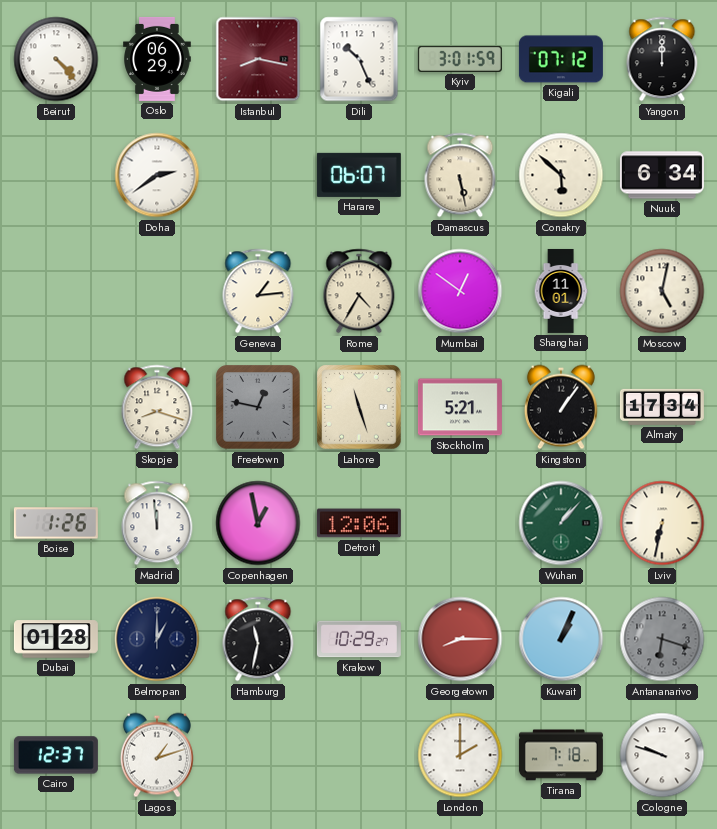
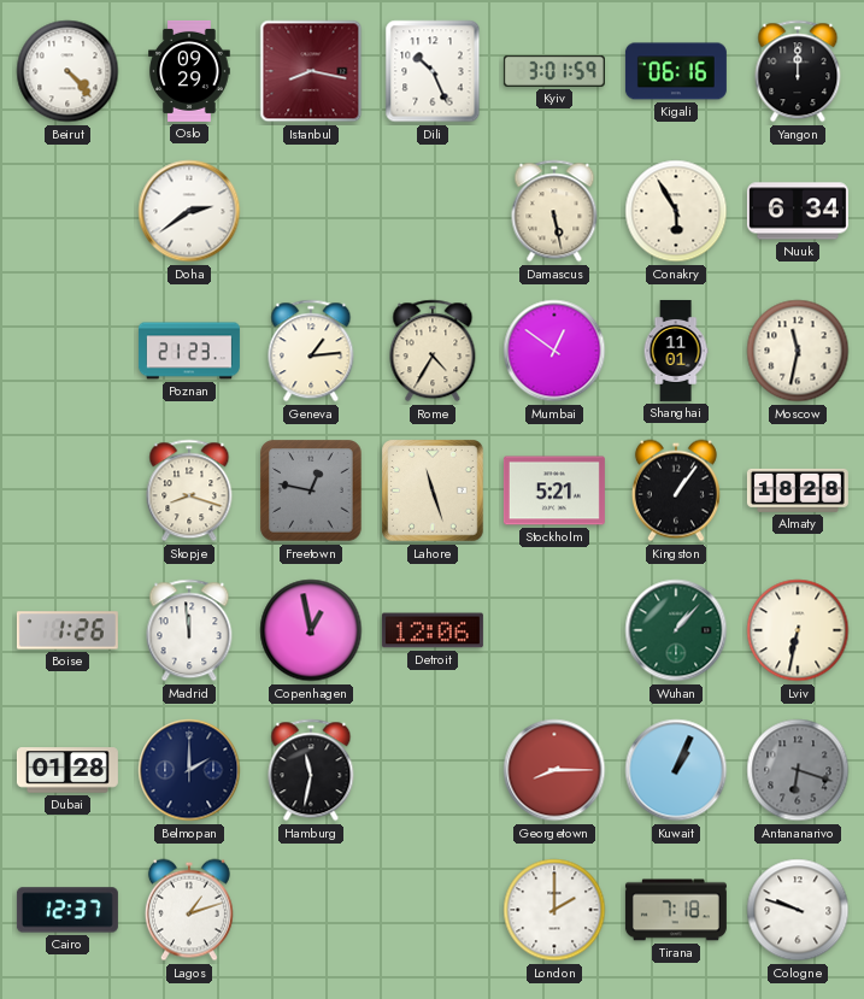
Oslo: 06:29 -> 09:29
Kigali: 07:12 -> 06:16
Harare: 06:07 -> none
Conakry: 5:52 -> 5:55
Poznan: none -> 21:23
Moscow: 5:02 -> 11:32
Almaty: 17:34 -> 18:28
Belmopan: 1:00 -> 2:00
Krakow: 10:29 -> none
